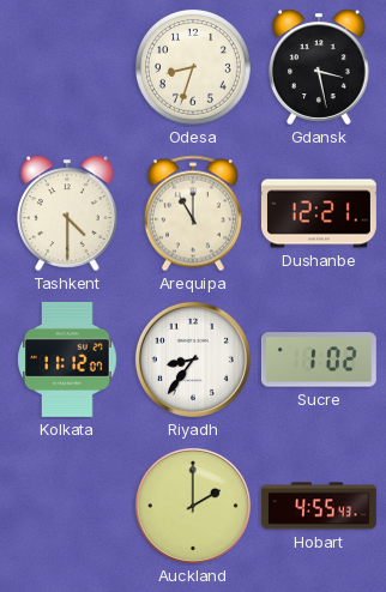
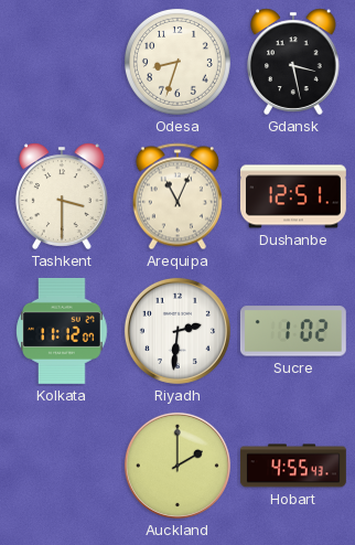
Tashkent: 4:30 -> 3:30
Arequipa: 11:00 -> 11:04
Dushanbe: 12:21 -> 12:51
Riyadh: 8:36 -> 2:31
